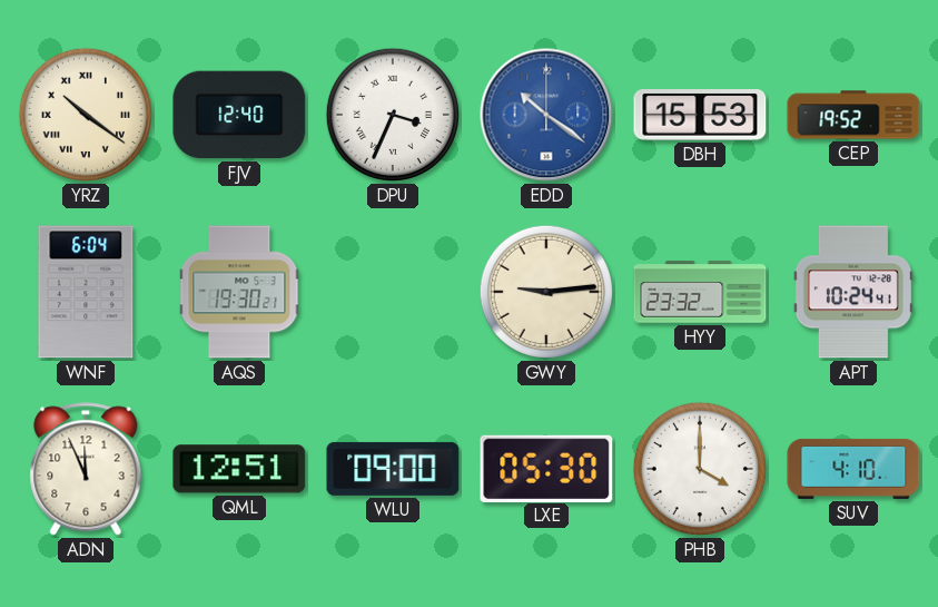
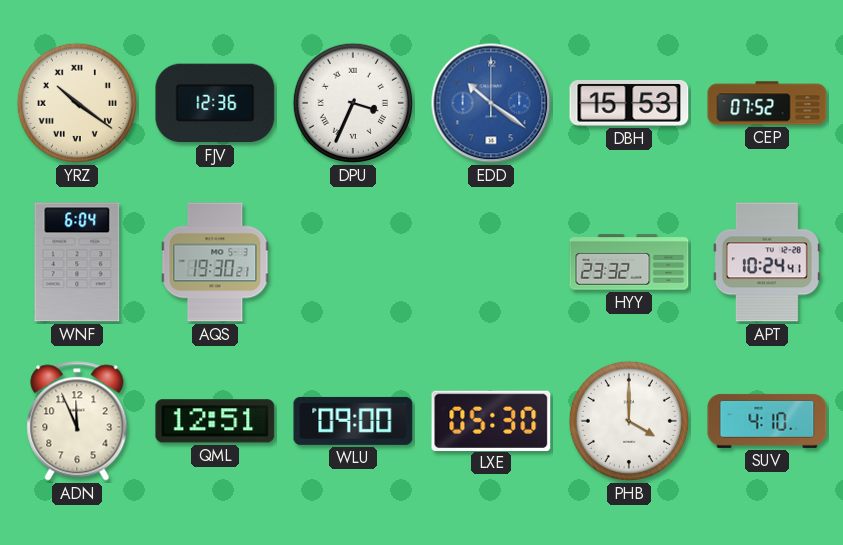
FJV: 12:40 -> 12:36
CEP: 19:52 -> 07:52
GWY: 9:14 -> none
